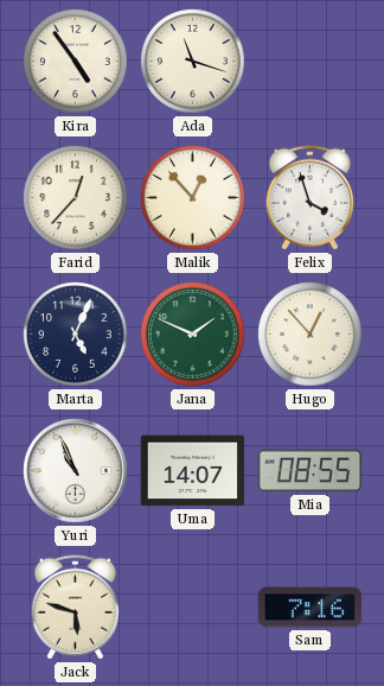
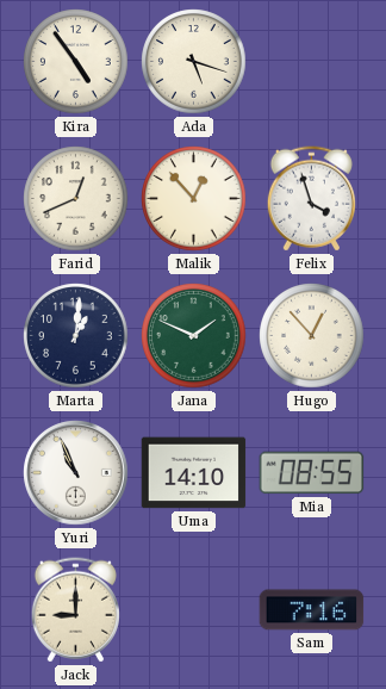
Ada: 11:18 -> 5:18
Farid: 12:37 -> 12:41
Marta: 5:04 -> 1:01
Uma: 14:07 -> 14:10
Jack: 5:48 -> 9:00
